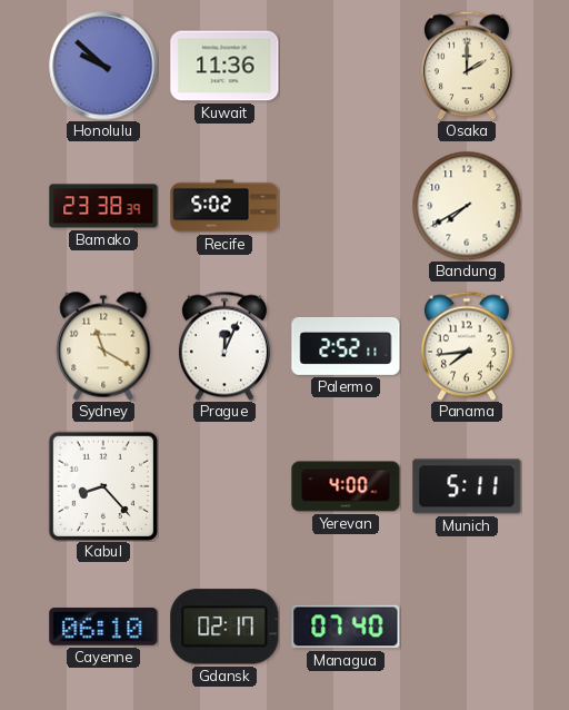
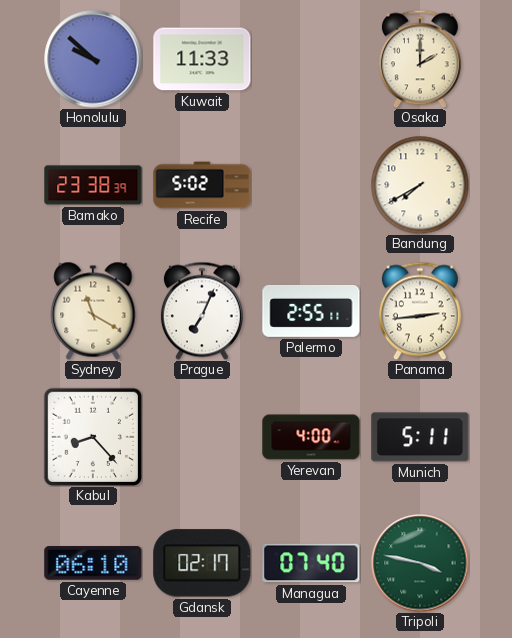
Kuwait: 11:36 -> 11:33
Prague: 12:04 -> 7:04
Palermo: 2:52 -> 2:55
Panama: 7:44 -> 2:44
Tripoli: none -> 3:47
